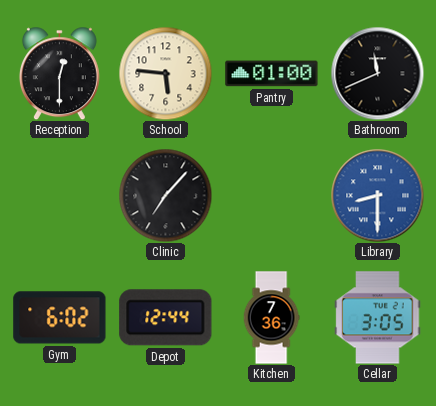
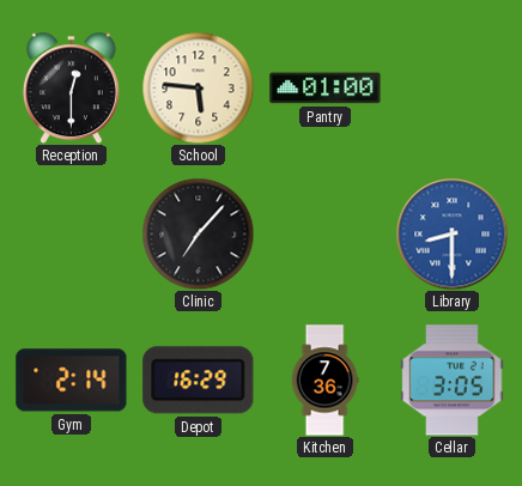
Bathroom: 11:41 -> none
Gym: 6:02 -> 2:14
Depot: 12:44 -> 16:29
